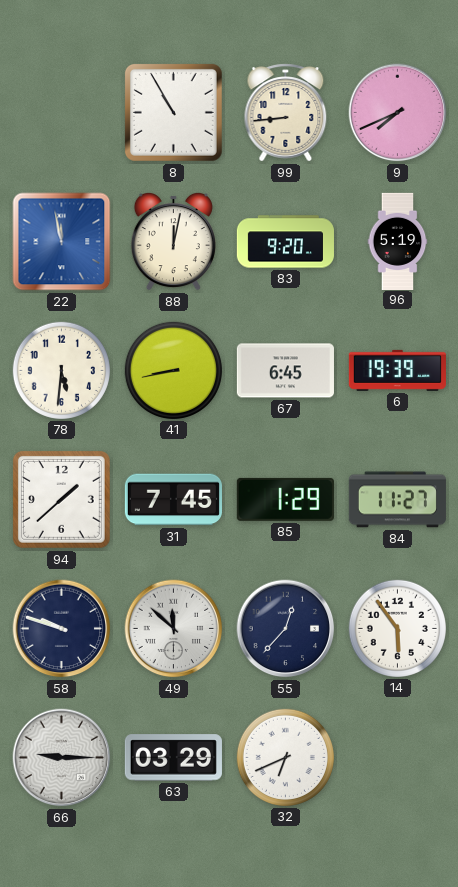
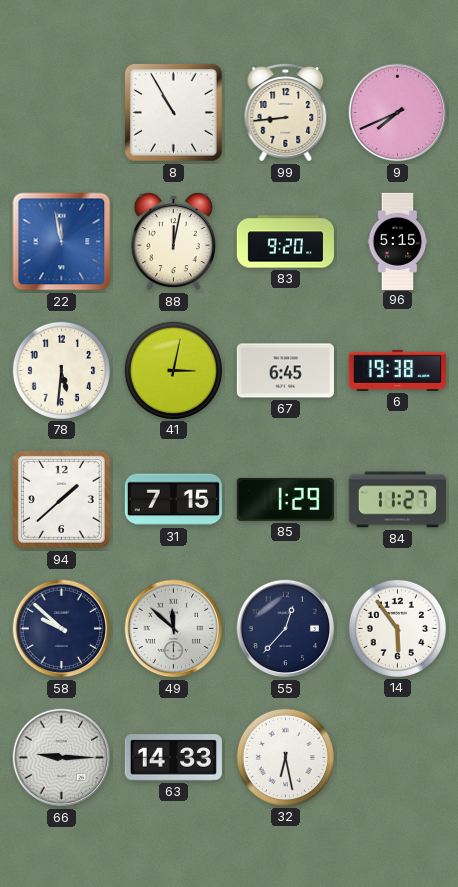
96: 5:19 -> 5:15
41: 8:43 -> 3:02
6: 19:39 -> 19:38
31: 7:45 -> 7:15
58: 9:48 -> 9:52
63: 03:29 -> 14:33
32: 6:41 -> 6:28
